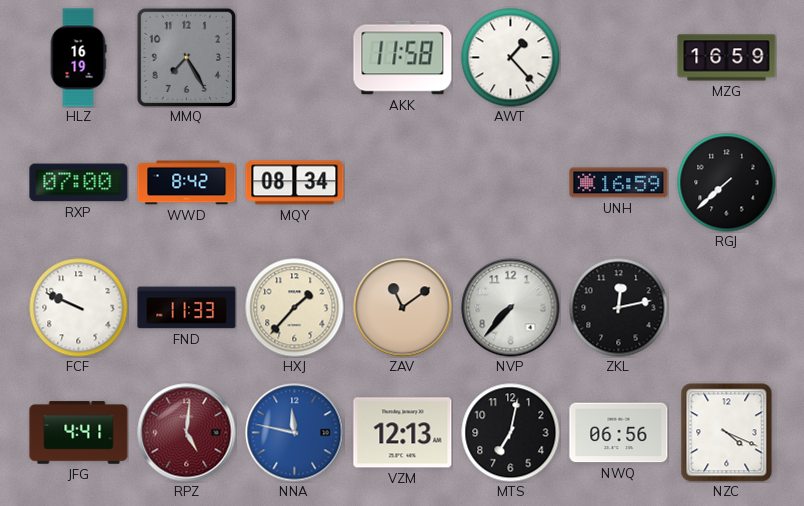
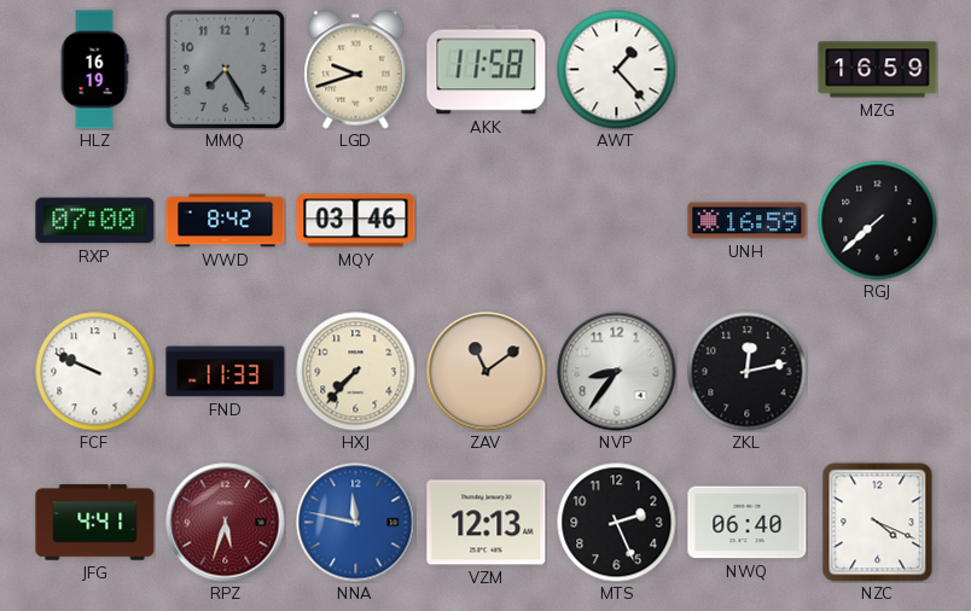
LGD: none -> 9:42
MQY: 08:34 -> 03:46
HXJ: 1:37 -> 7:37
NVP: 7:37 -> 8:36
RPZ: 5:01 -> 5:33
MTS: 7:02 -> 2:26
NWQ: 06:56 -> 06:40
